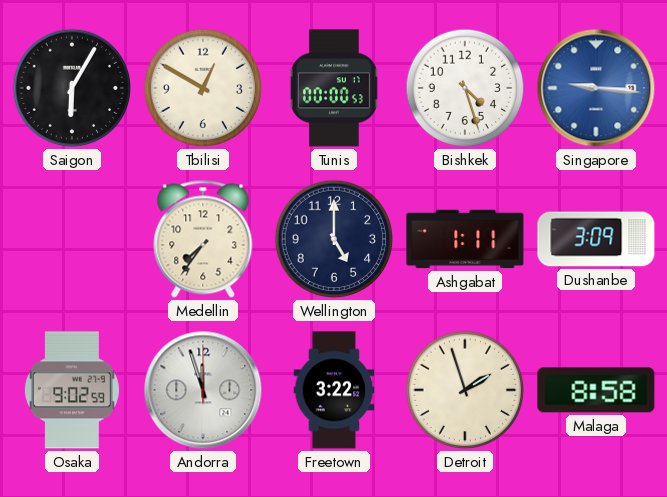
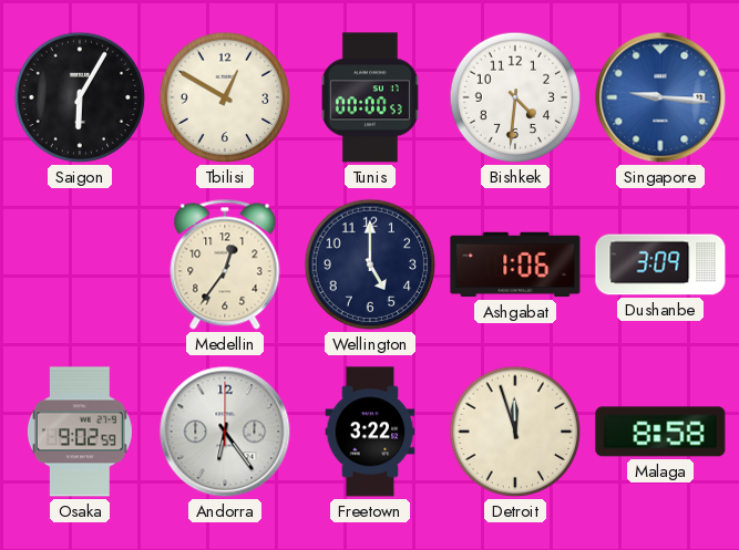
Bishkek: 4:27 -> 4:31
Medellin: 7:36 -> 12:36
Ashgabat: 1:11 -> 1:06
Andorra: 11:57 -> 6:24
Detroit: 1:57 -> 11:57
